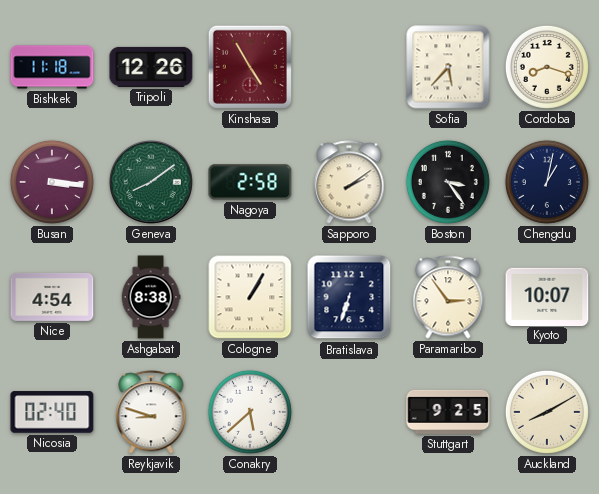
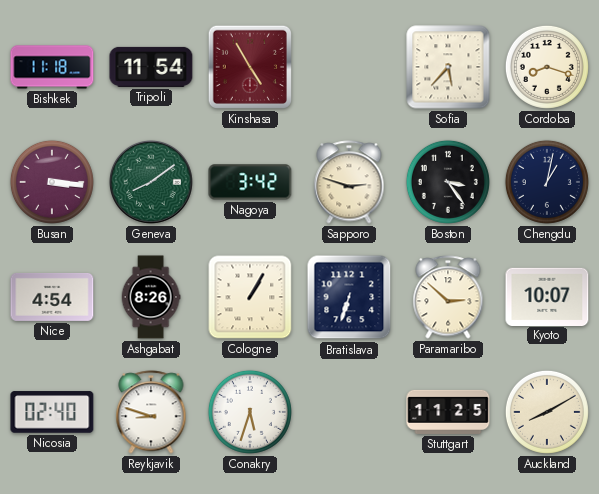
Tripoli: 12:26 -> 11:54
Nagoya: 2:58 -> 3:42
Sapporo: 2:09 -> 2:48
Ashgabat: 8:38 -> 8:26
Paramaribo: 2:54 -> 2:52
Conakry: 5:38 -> 5:33
Stuttgart: 9:25 -> 11:25
